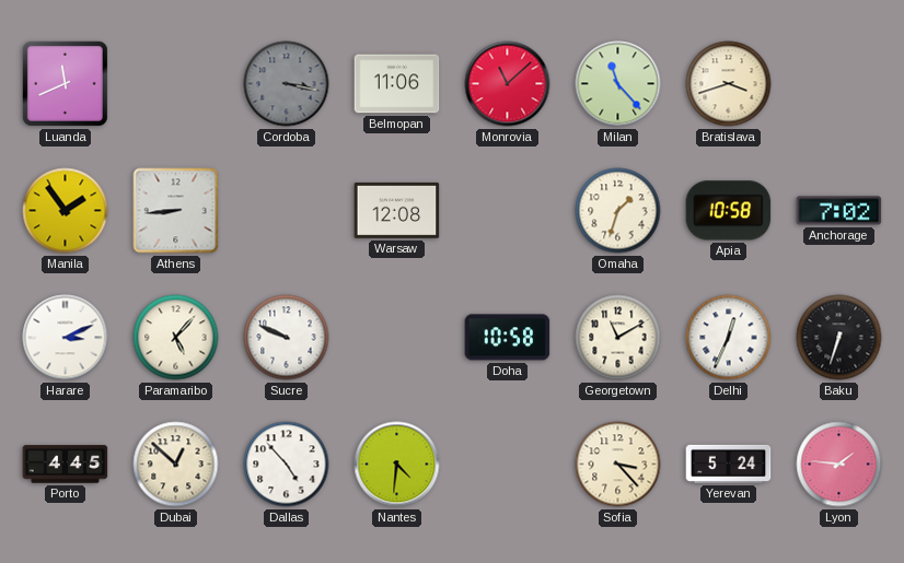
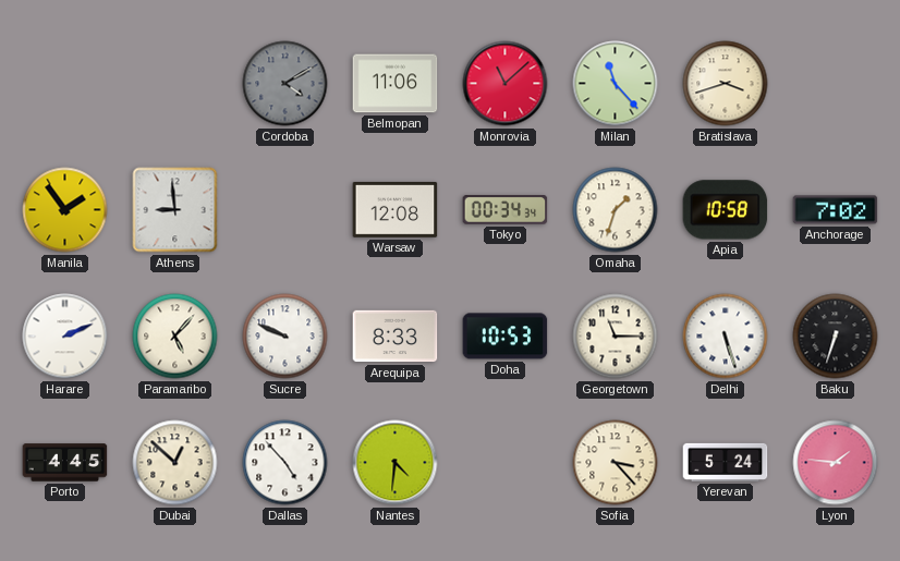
Luanda: 11:41 -> none
Cordoba: 3:17 -> 4:10
Athens: 8:44 -> 8:59
Tokyo: none -> 00:34
Harare: 3:11 -> 2:11
Arequipa: none -> 8:33
Doha: 10:58 -> 10:53
Georgetown: 11:10 -> 11:15
Delhi: 12:34 -> 5:27
